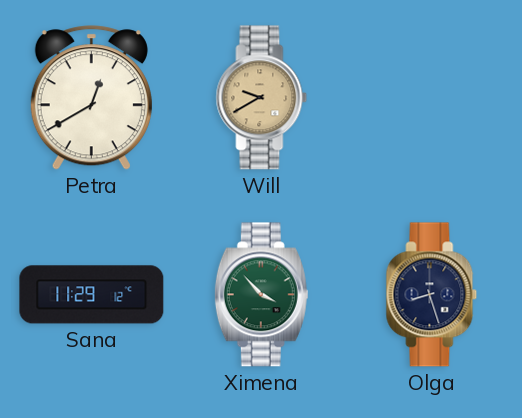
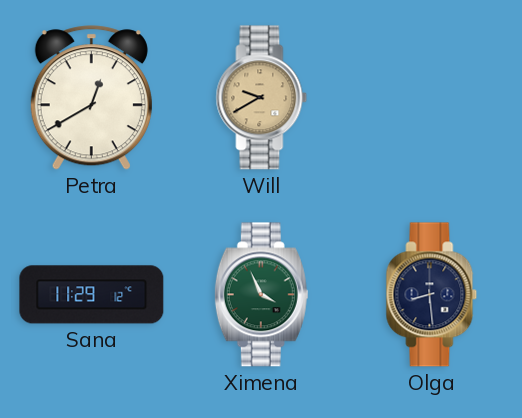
Ximena: 3:53 -> 3:56
Olga: 8:27 -> 8:29
